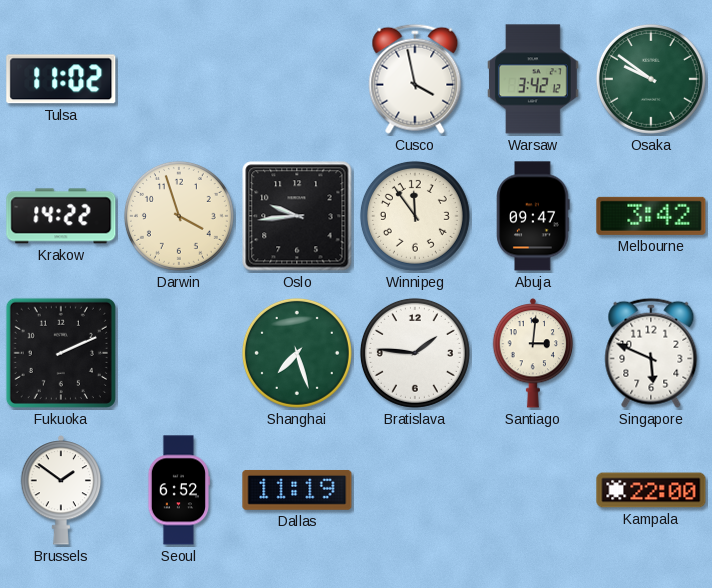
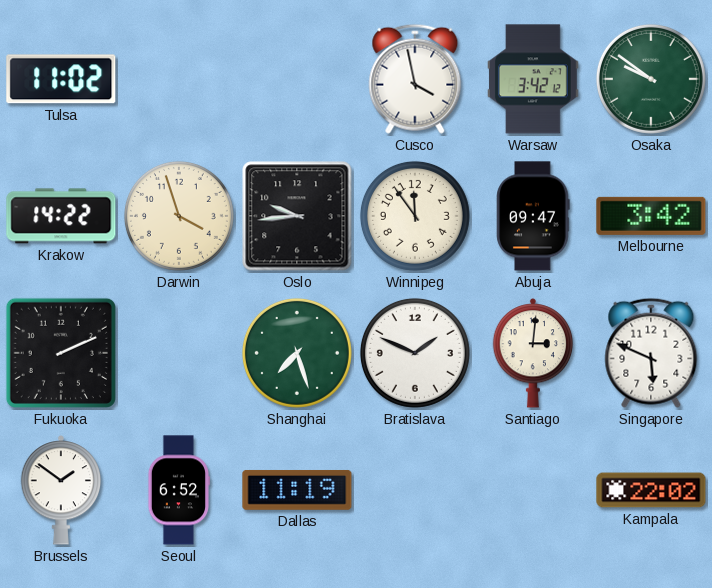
Bratislava: 1:46 -> 1:49
Kampala: 22:00 -> 22:02
